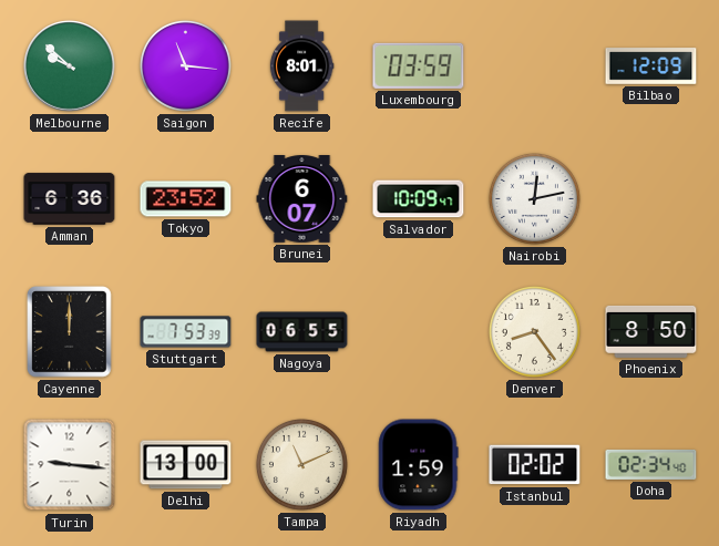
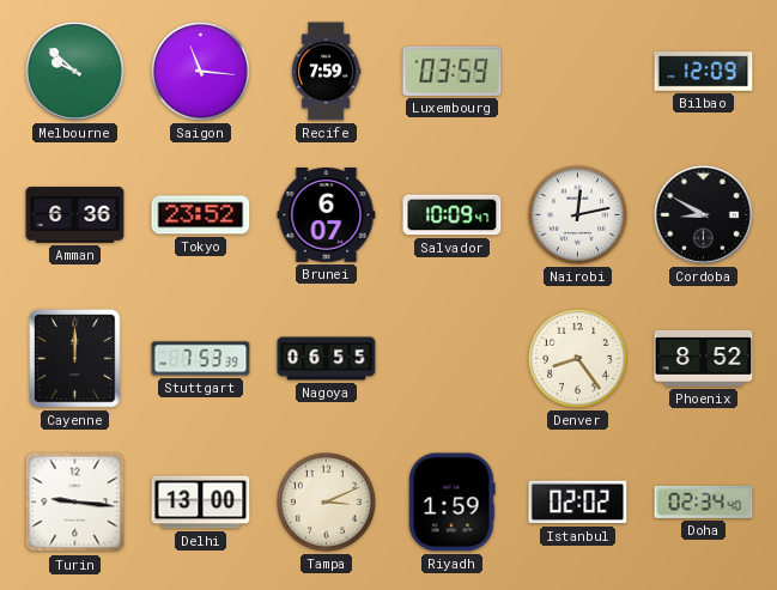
Recife: 8:01 -> 7:59
Cordoba: none -> 8:50
Phoenix: 8:50 -> 8:52
Tampa: 11:11 -> 3:11
